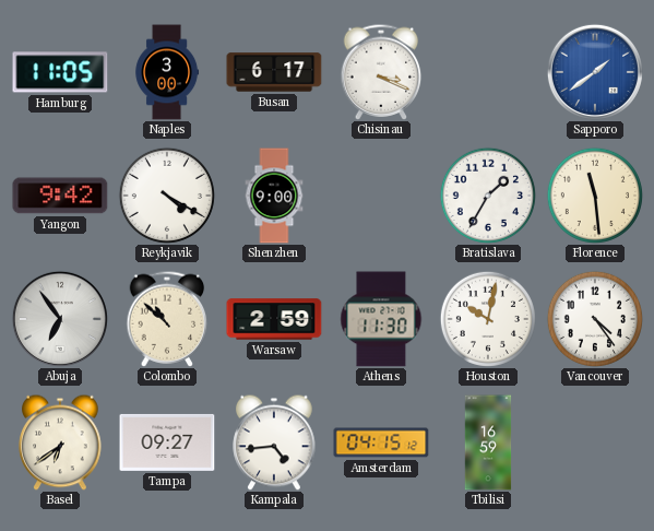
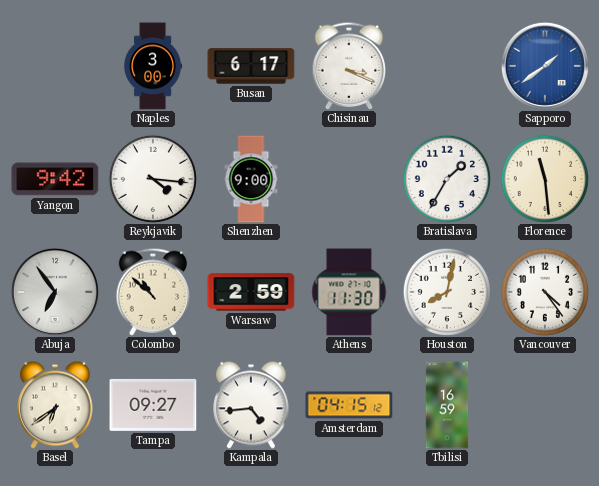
Hamburg: 11:05 -> none
Reykjavik: 4:20 -> 4:16
Houston: 10:02 -> 8:02
